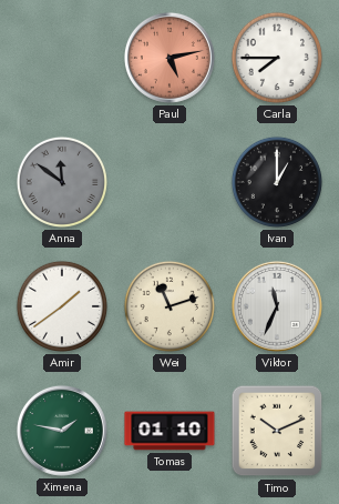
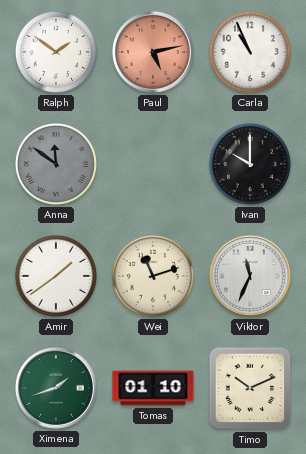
Ralph: none -> 1:51
Carla: 7:45 -> 10:56
Ivan: 1:00 -> 10:00
Ximena: 1:47 -> 1:42
